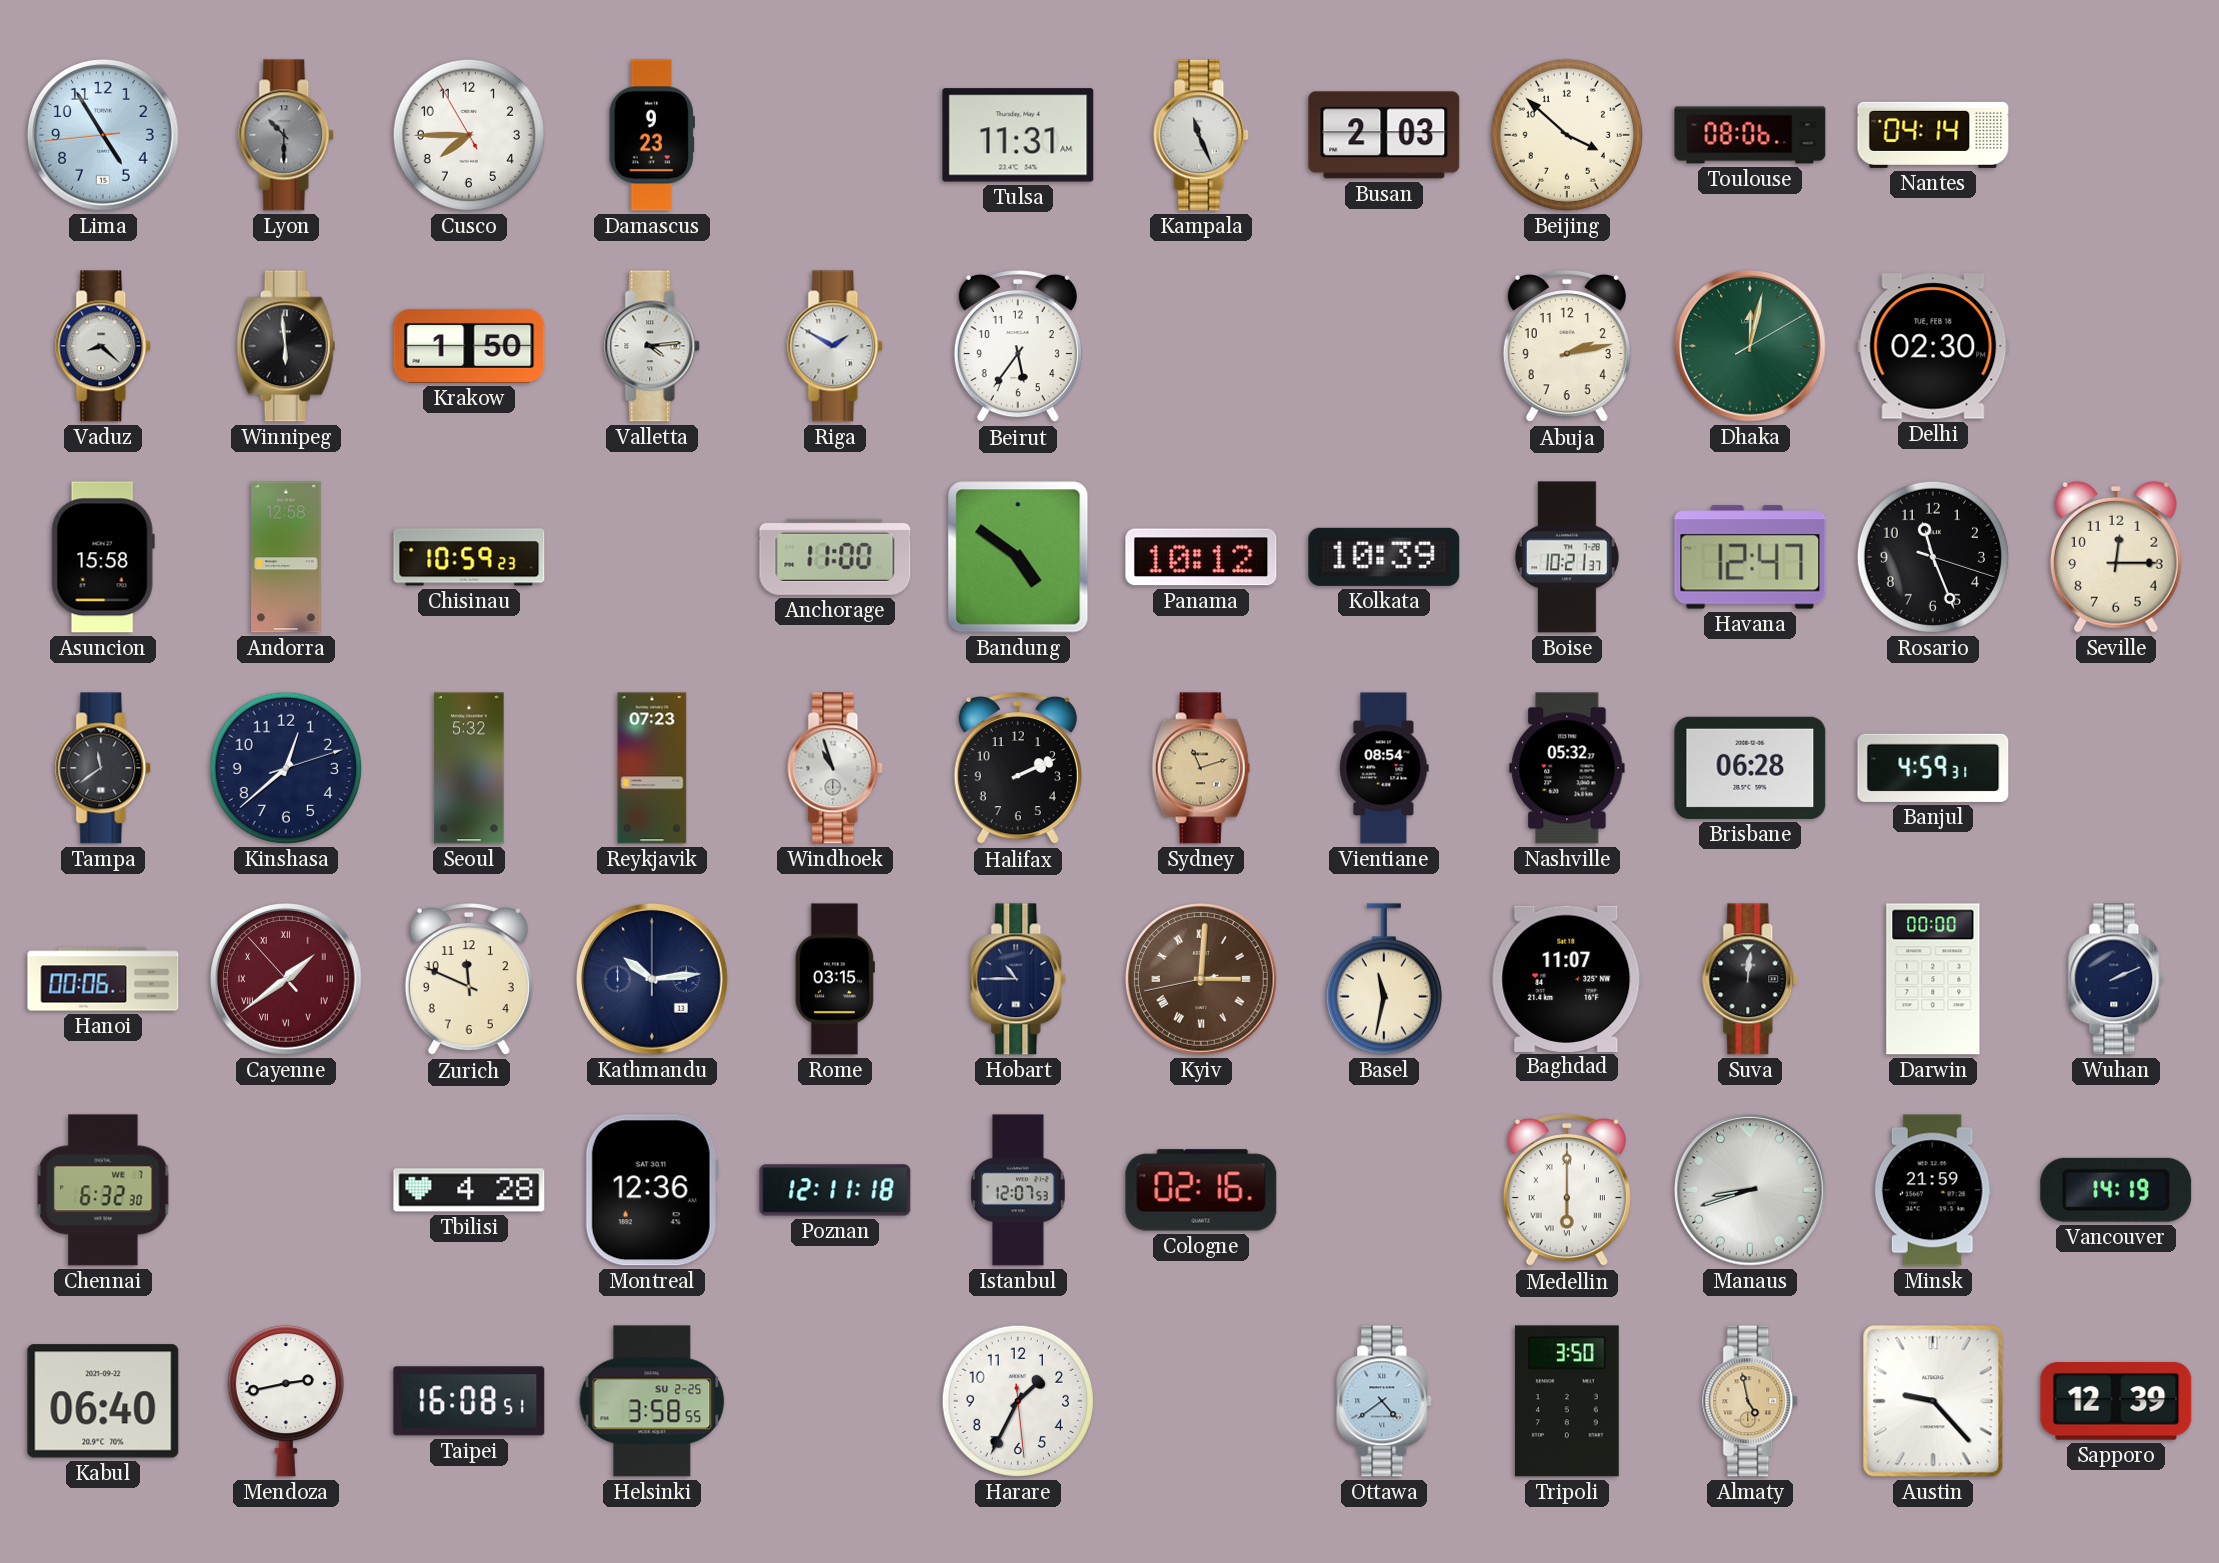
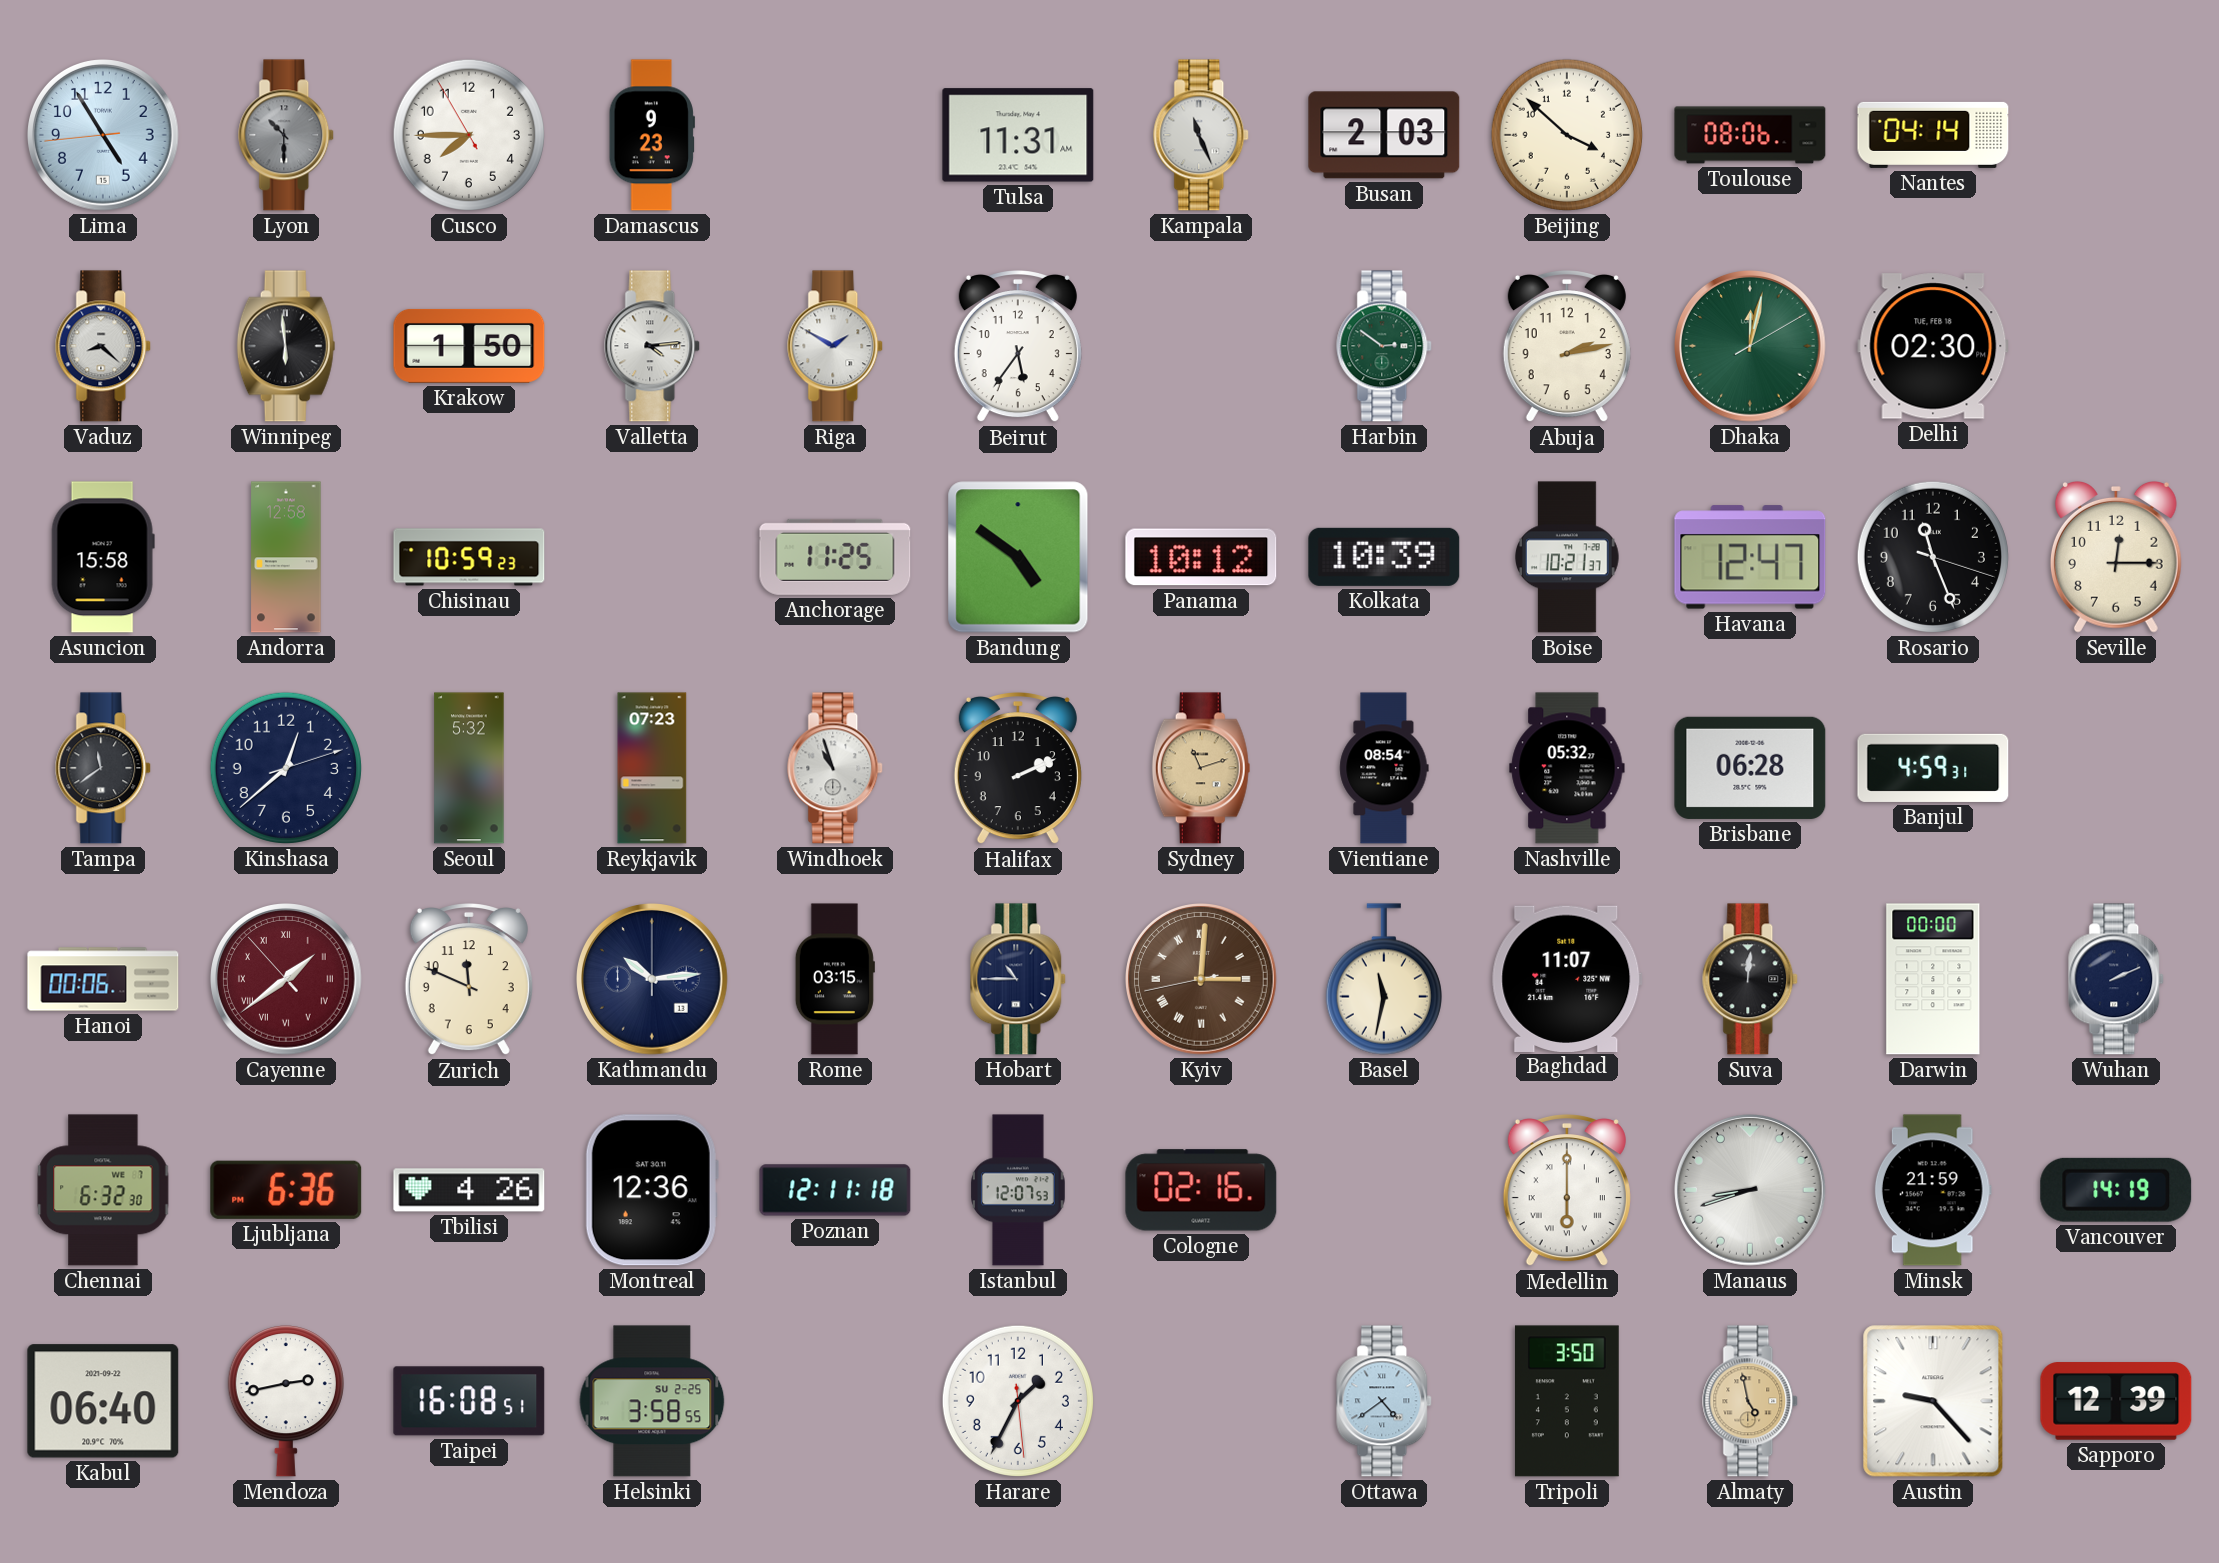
Harbin: none -> 2:51
Anchorage: 11:00 -> 11:25
Ljubljana: none -> 6:36
Tbilisi: 4:28 -> 4:26
